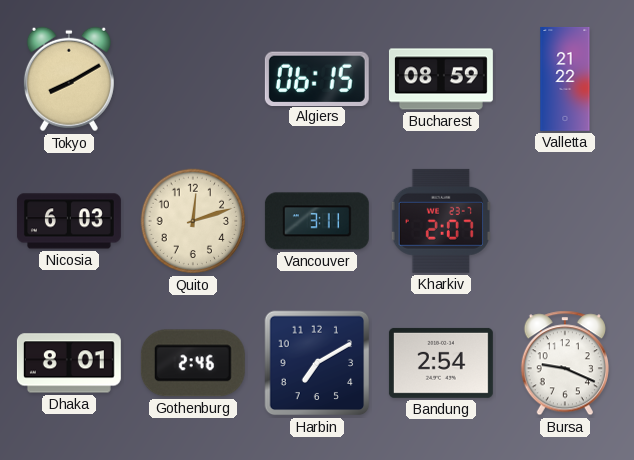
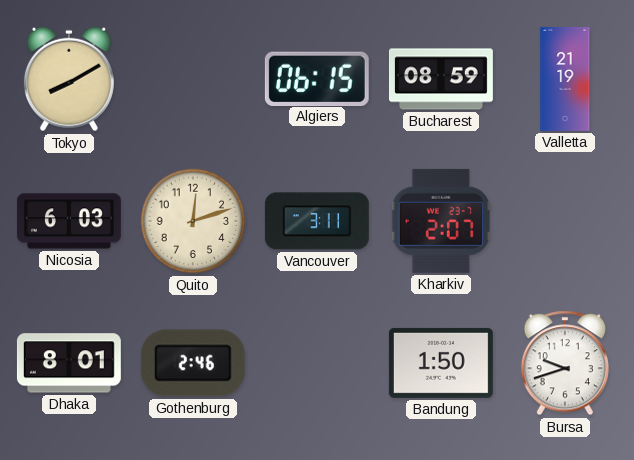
Valletta: 21:22 -> 21:19
Harbin: 7:10 -> none
Bandung: 2:54 -> 1:50
Bursa: 9:19 -> 9:42
